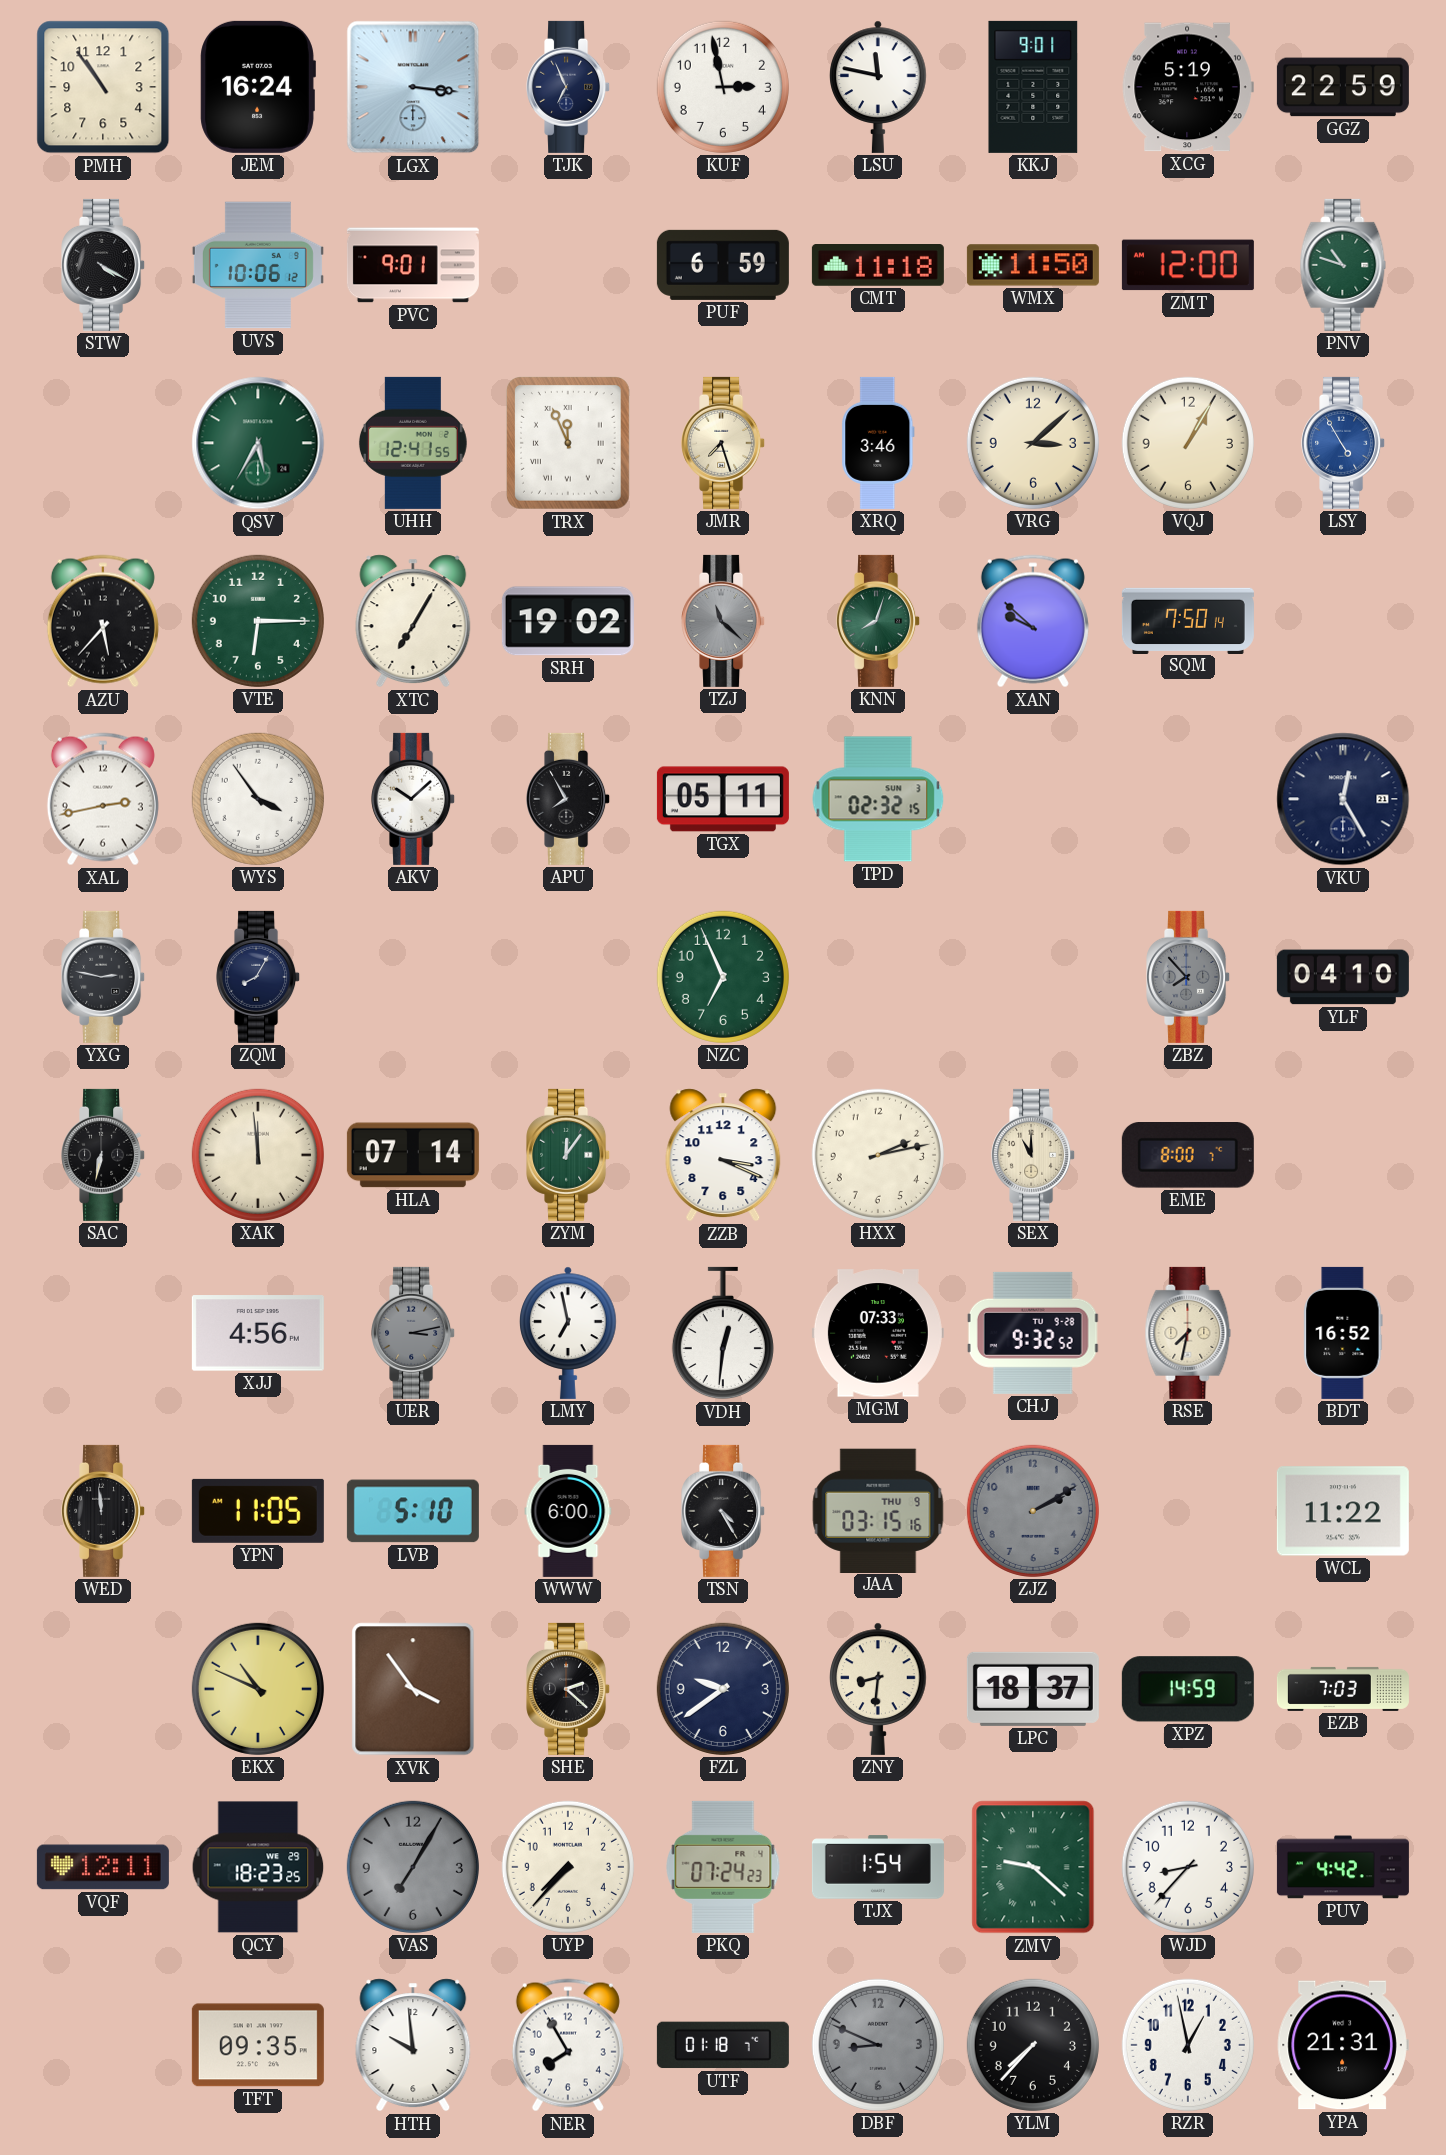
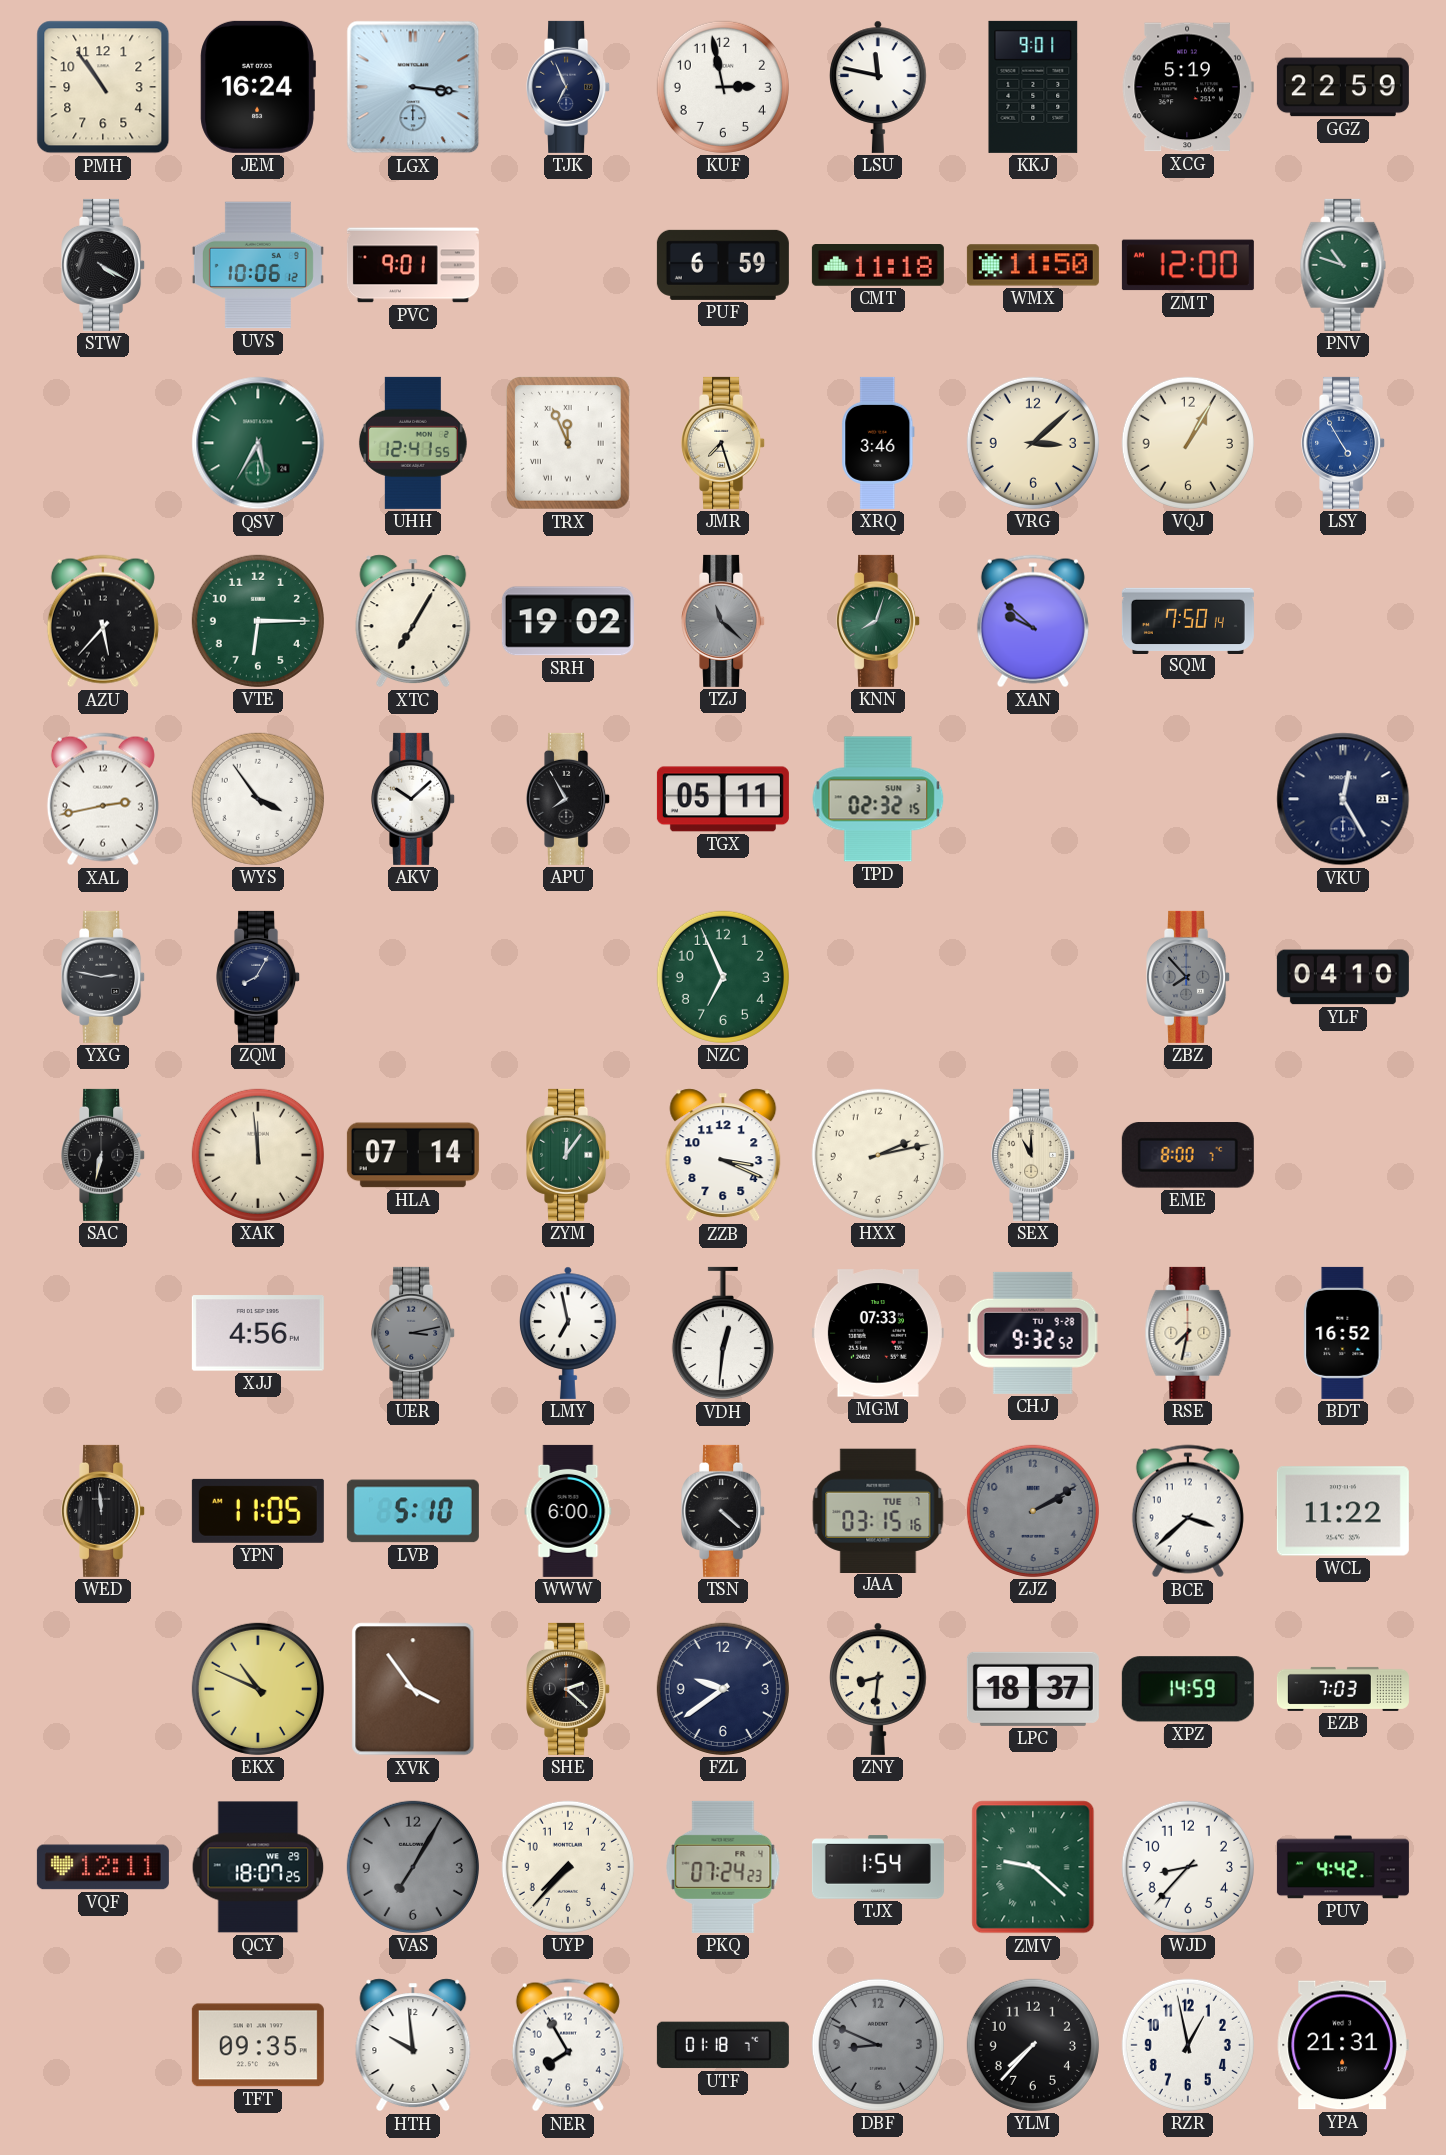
TSN: 4:25 -> 4:22
JAA date: THU 9 -> TUE 7
BCE: none -> 3:38
QCY: 18:23 -> 18:07
